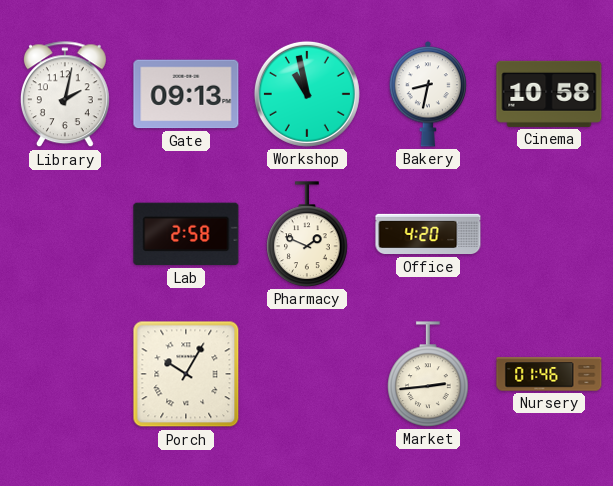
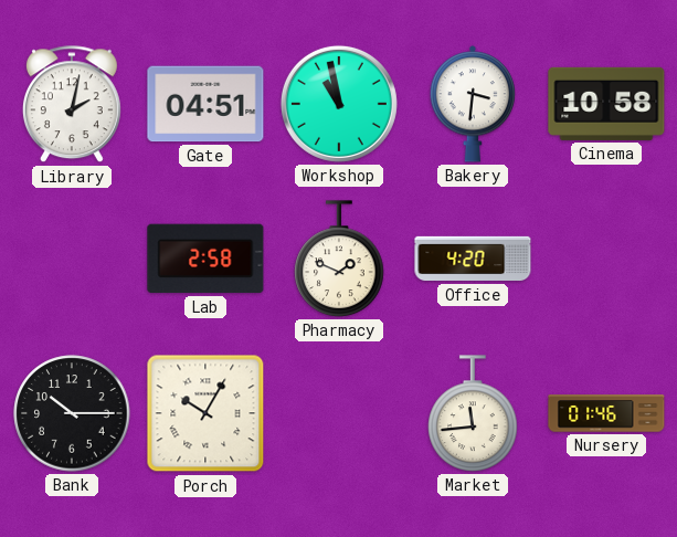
Gate: 09:13 -> 04:51
Bakery: 8:32 -> 3:31
Bank: none -> 10:15
Market: 2:44 -> 11:44
